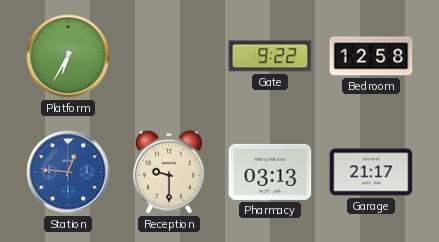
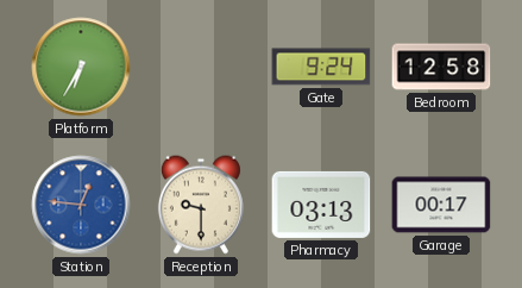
Gate: 9:22 -> 9:24
Garage: 21:17 -> 00:17
